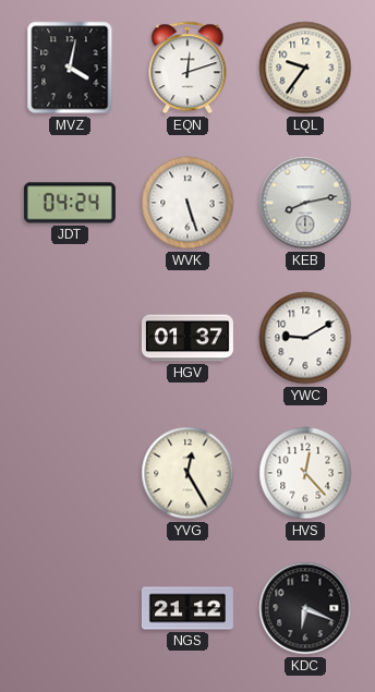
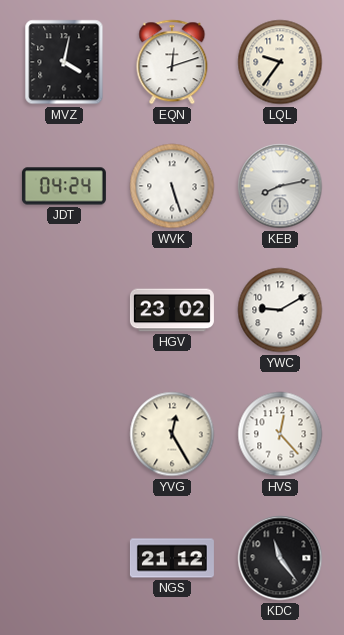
HGV: 01:37 -> 23:02
KDC: 6:19 -> 11:24
